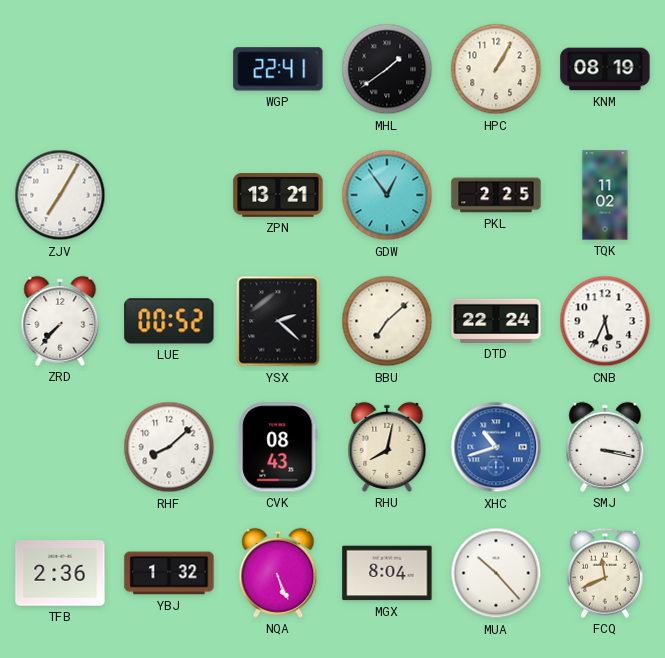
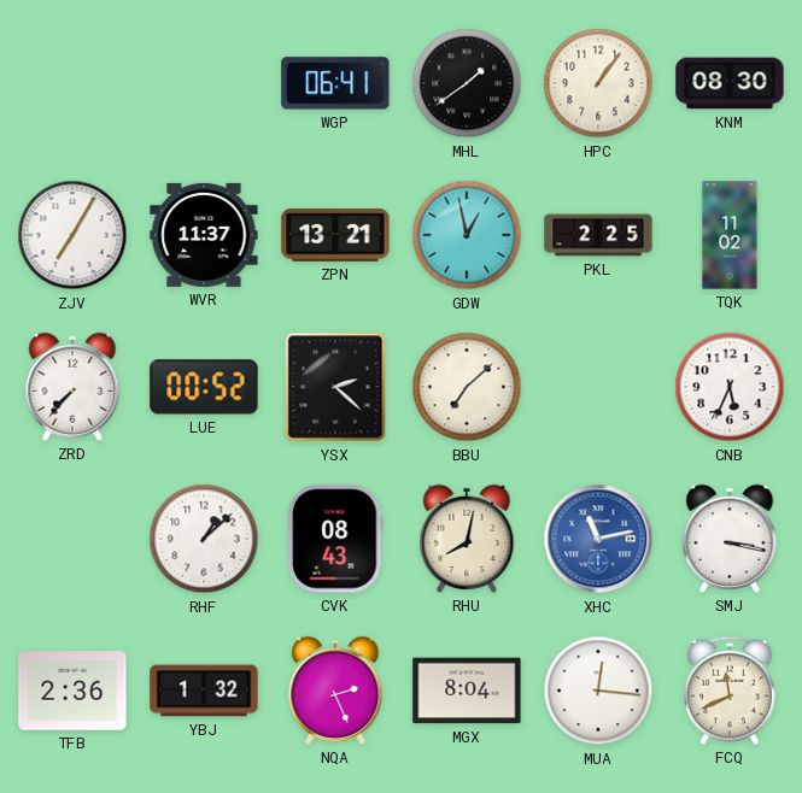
WGP: 22:41 -> 06:41
HPC: 1:05 -> 1:06
KNM: 08:19 -> 08:30
WVR: none -> 11:37
GDW: 12:54 -> 12:58
DTD: 22:24 -> none
RHF: 8:08 -> 1:08
XHC: 10:42 -> 11:13
NQA: 5:26 -> 2:26
MUA: 10:23 -> 12:16
